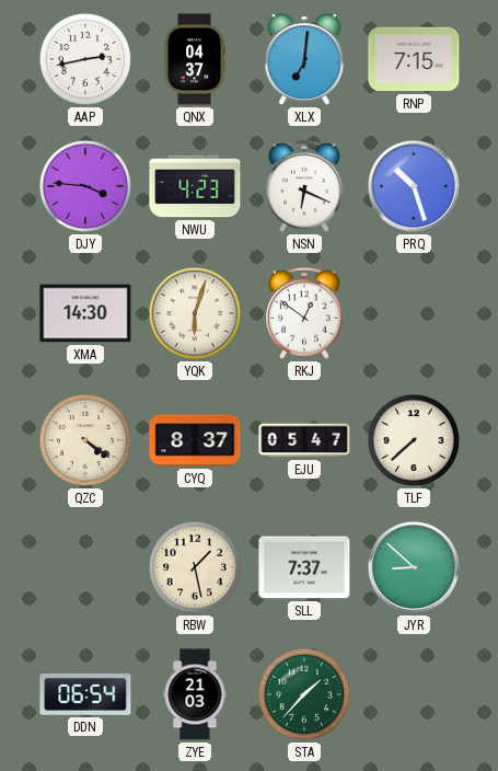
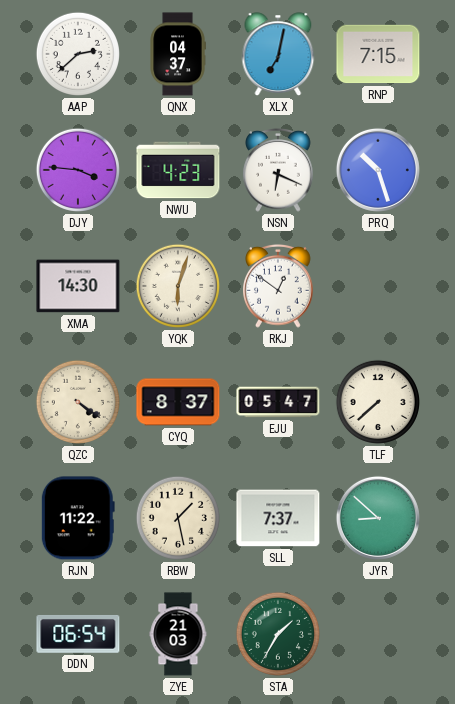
AAP: 2:43 -> 2:38
XLX: 7:01 -> 7:02
RJN: none -> 11:22
STA: 1:37 -> 1:35
